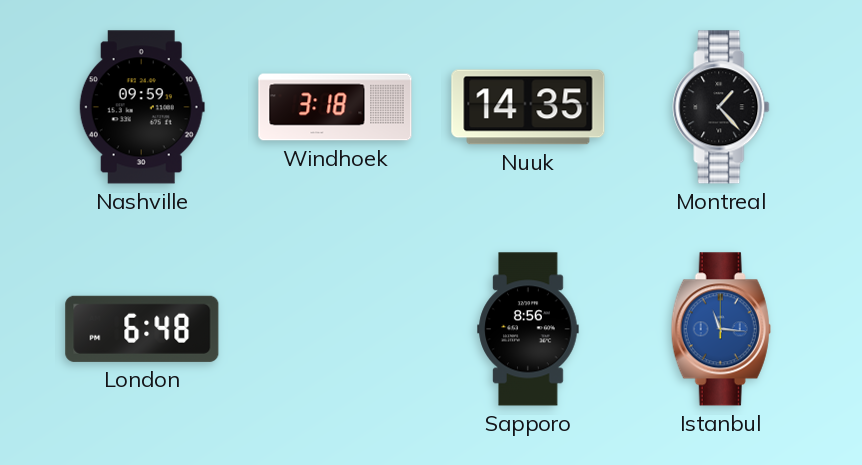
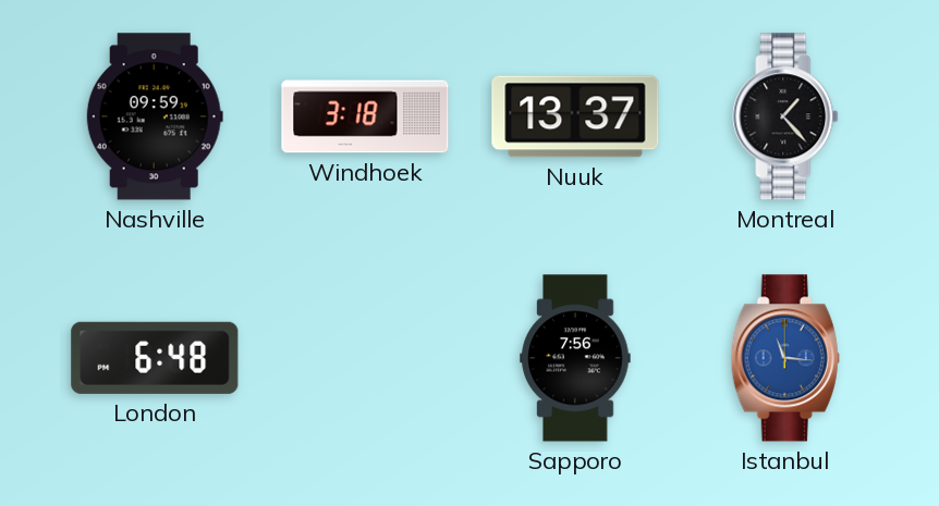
Nuuk: 14:35 -> 13:37
Sapporo: 8:56 -> 7:56
